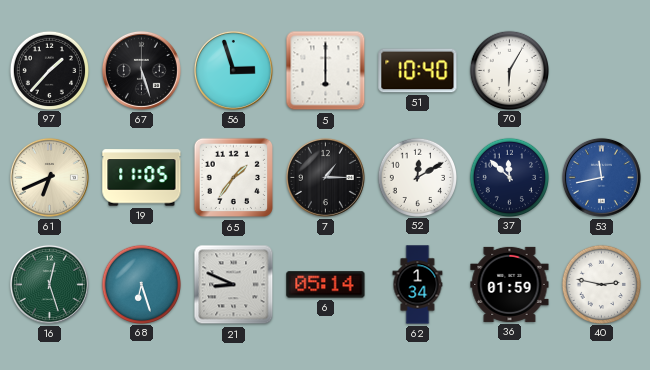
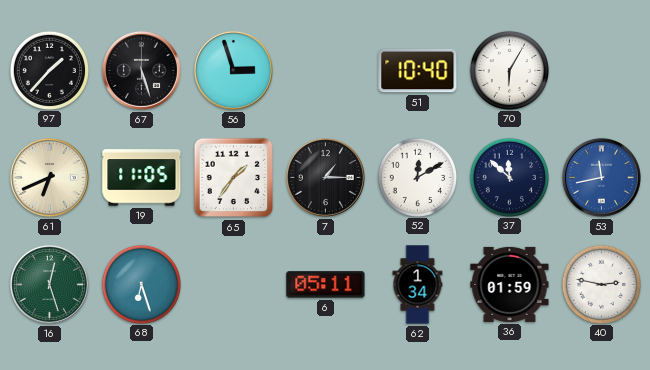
5: 6:00 -> none
21: 8:49 -> none
6: 05:14 -> 05:11
